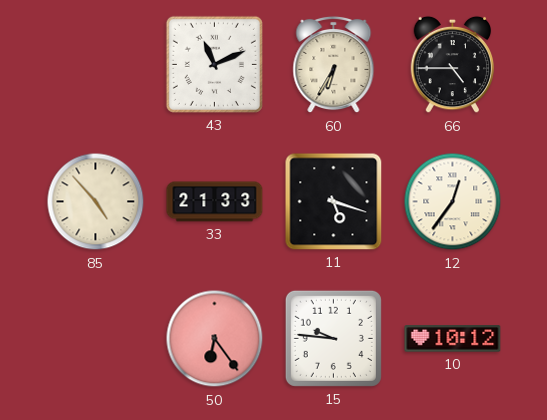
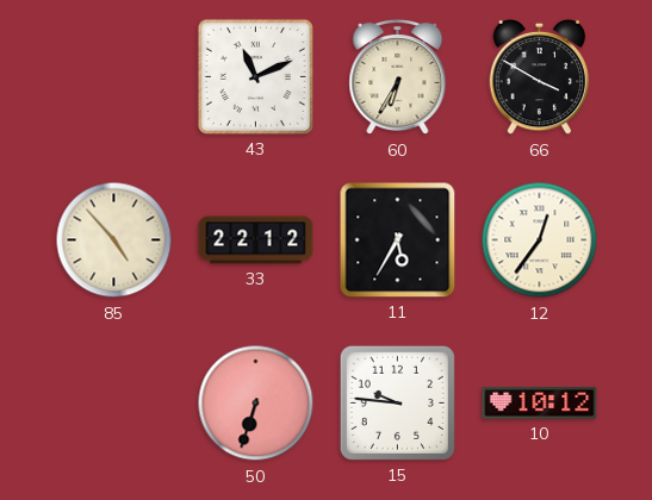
66: 4:45 -> 3:50
33: 21:33 -> 22:12
11: 5:18 -> 5:35
50: 6:24 -> 6:33
